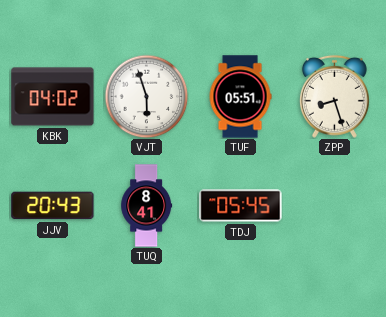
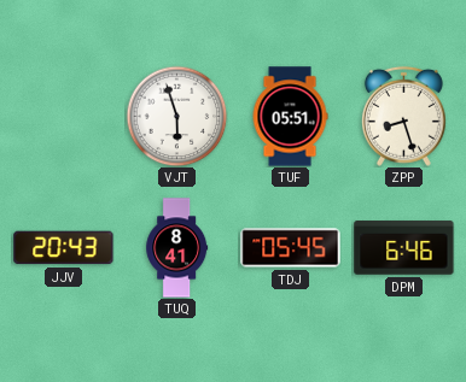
KBK: 04:02 -> none
DPM: none -> 6:46
